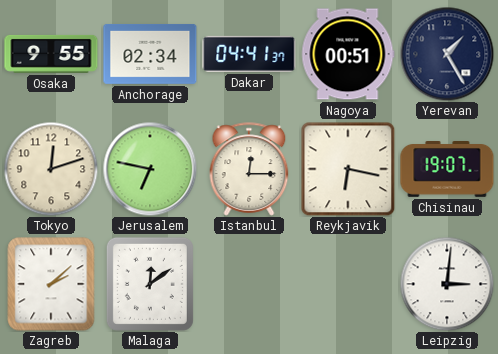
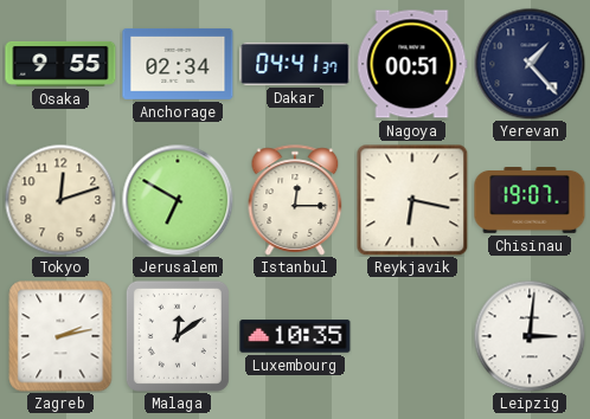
Yerevan: 1:25 -> 1:23
Jerusalem: 6:47 -> 6:50
Zagreb: 2:08 -> 2:13
Luxembourg: none -> 10:35
